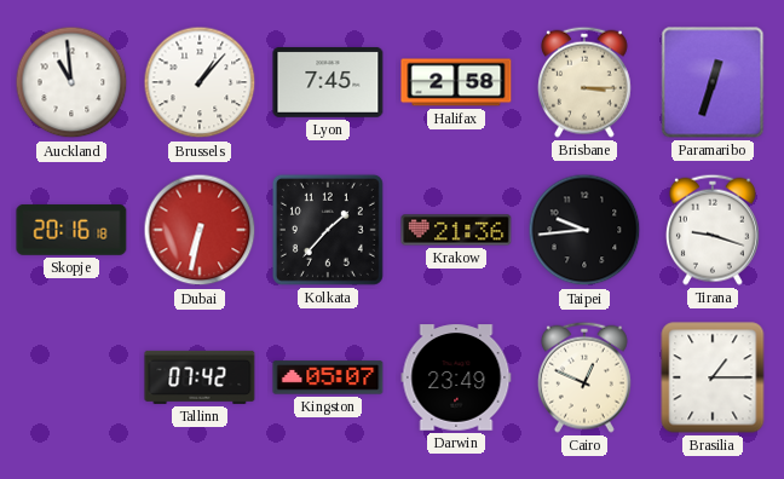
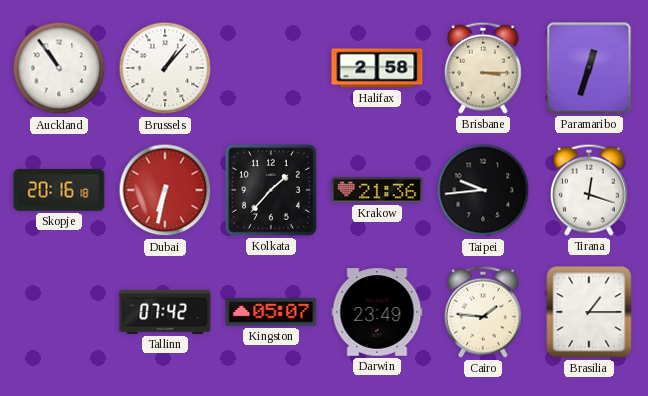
Auckland: 10:59 -> 10:54
Lyon: 7:45 -> none
Tirana: 9:18 -> 12:18
Cairo: 12:49 -> 1:46
